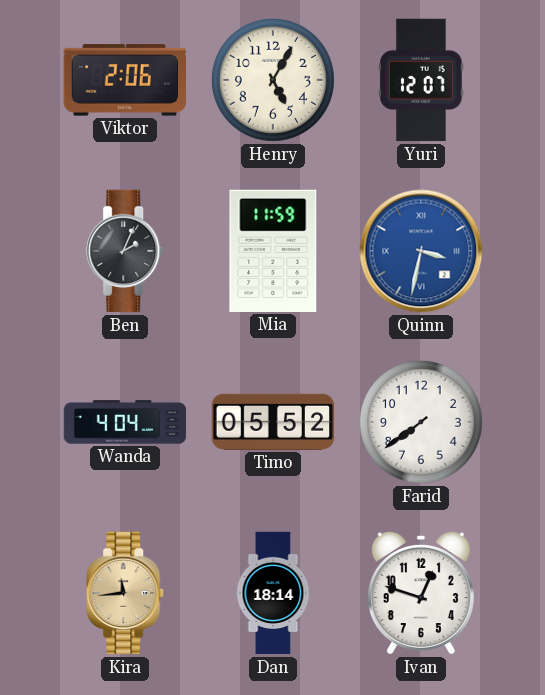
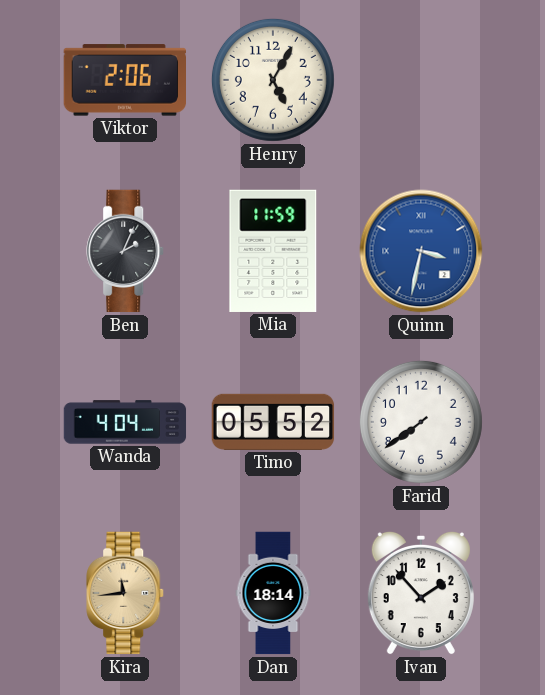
Yuri: 12:07 -> none
Ivan: 12:48 -> 1:53
